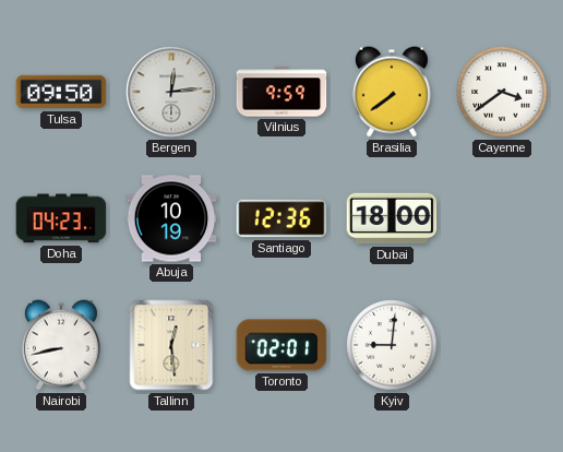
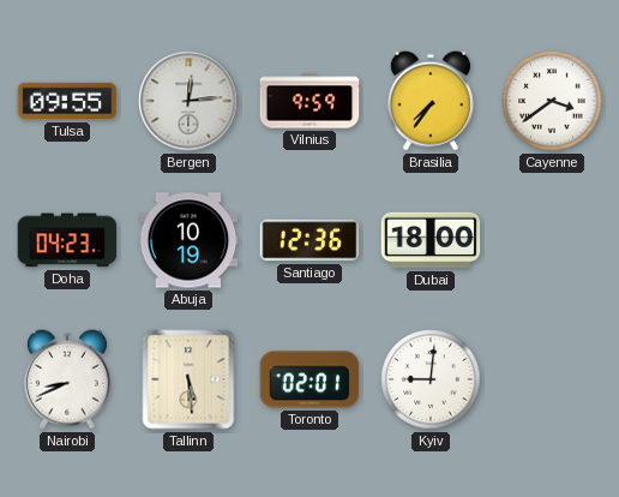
Tulsa: 09:50 -> 09:55
Brasilia: 7:39 -> 7:36
Nairobi: 8:43 -> 8:41
Tallinn: 12:29 -> 5:29
